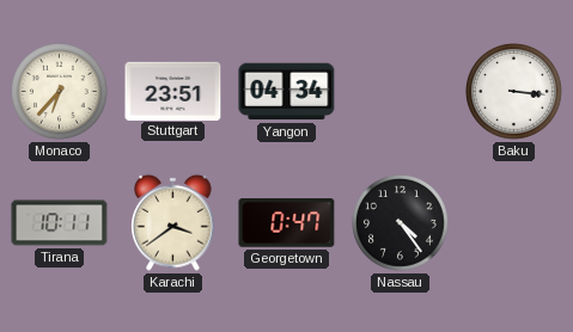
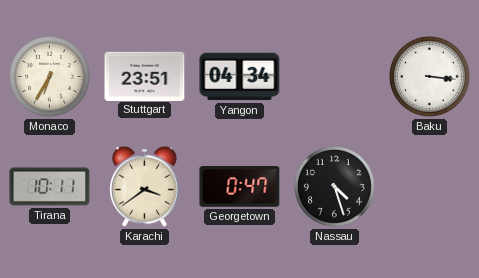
Monaco: 6:37 -> 6:35
Nassau: 4:24 -> 4:27
